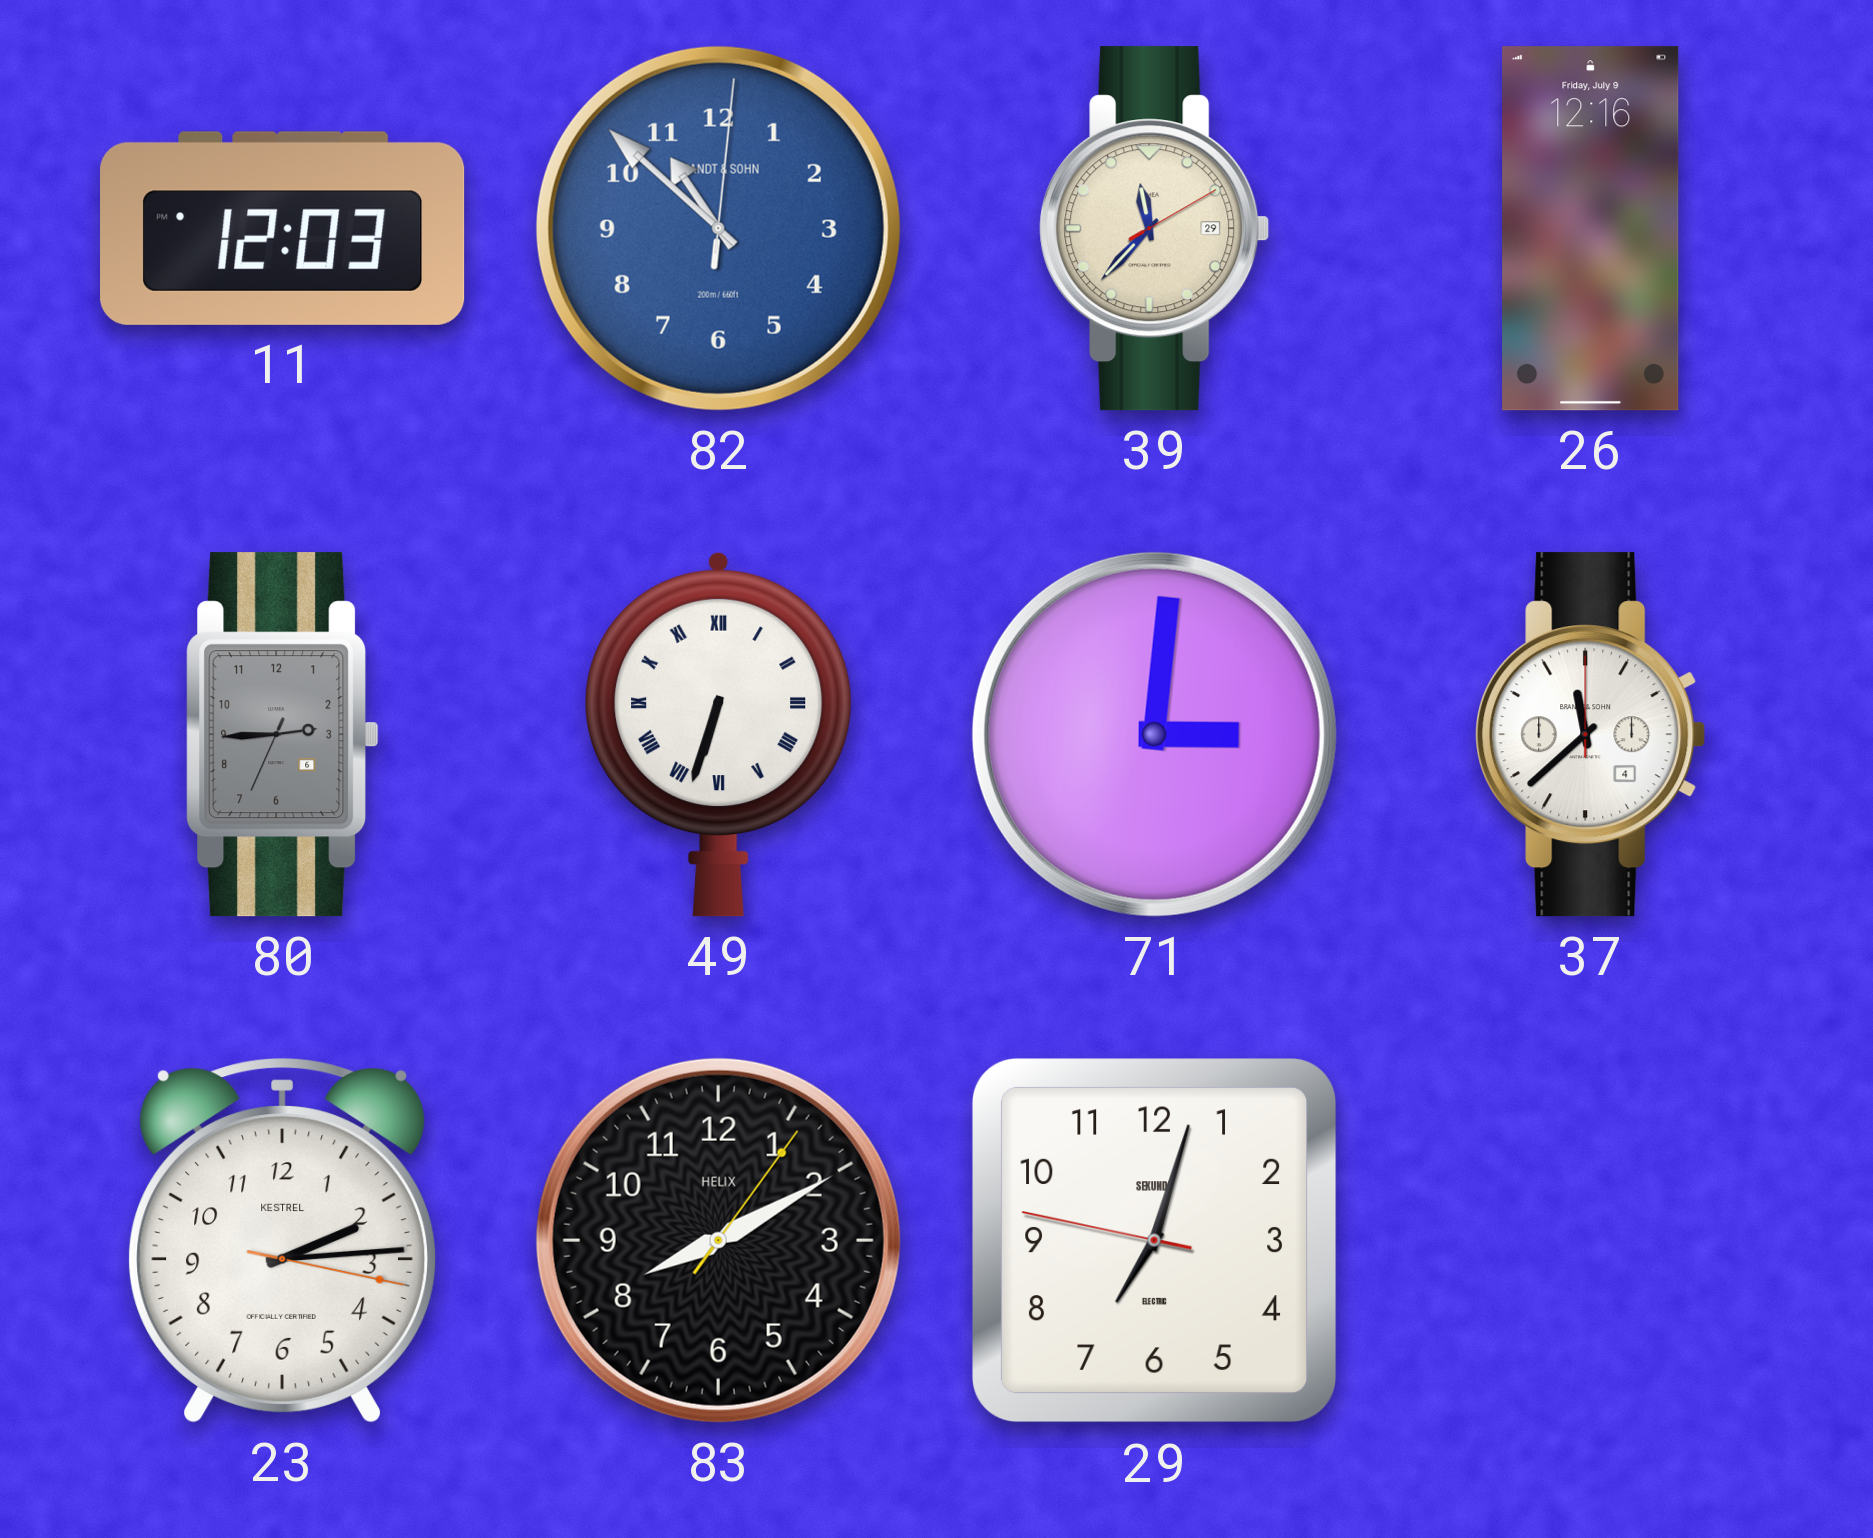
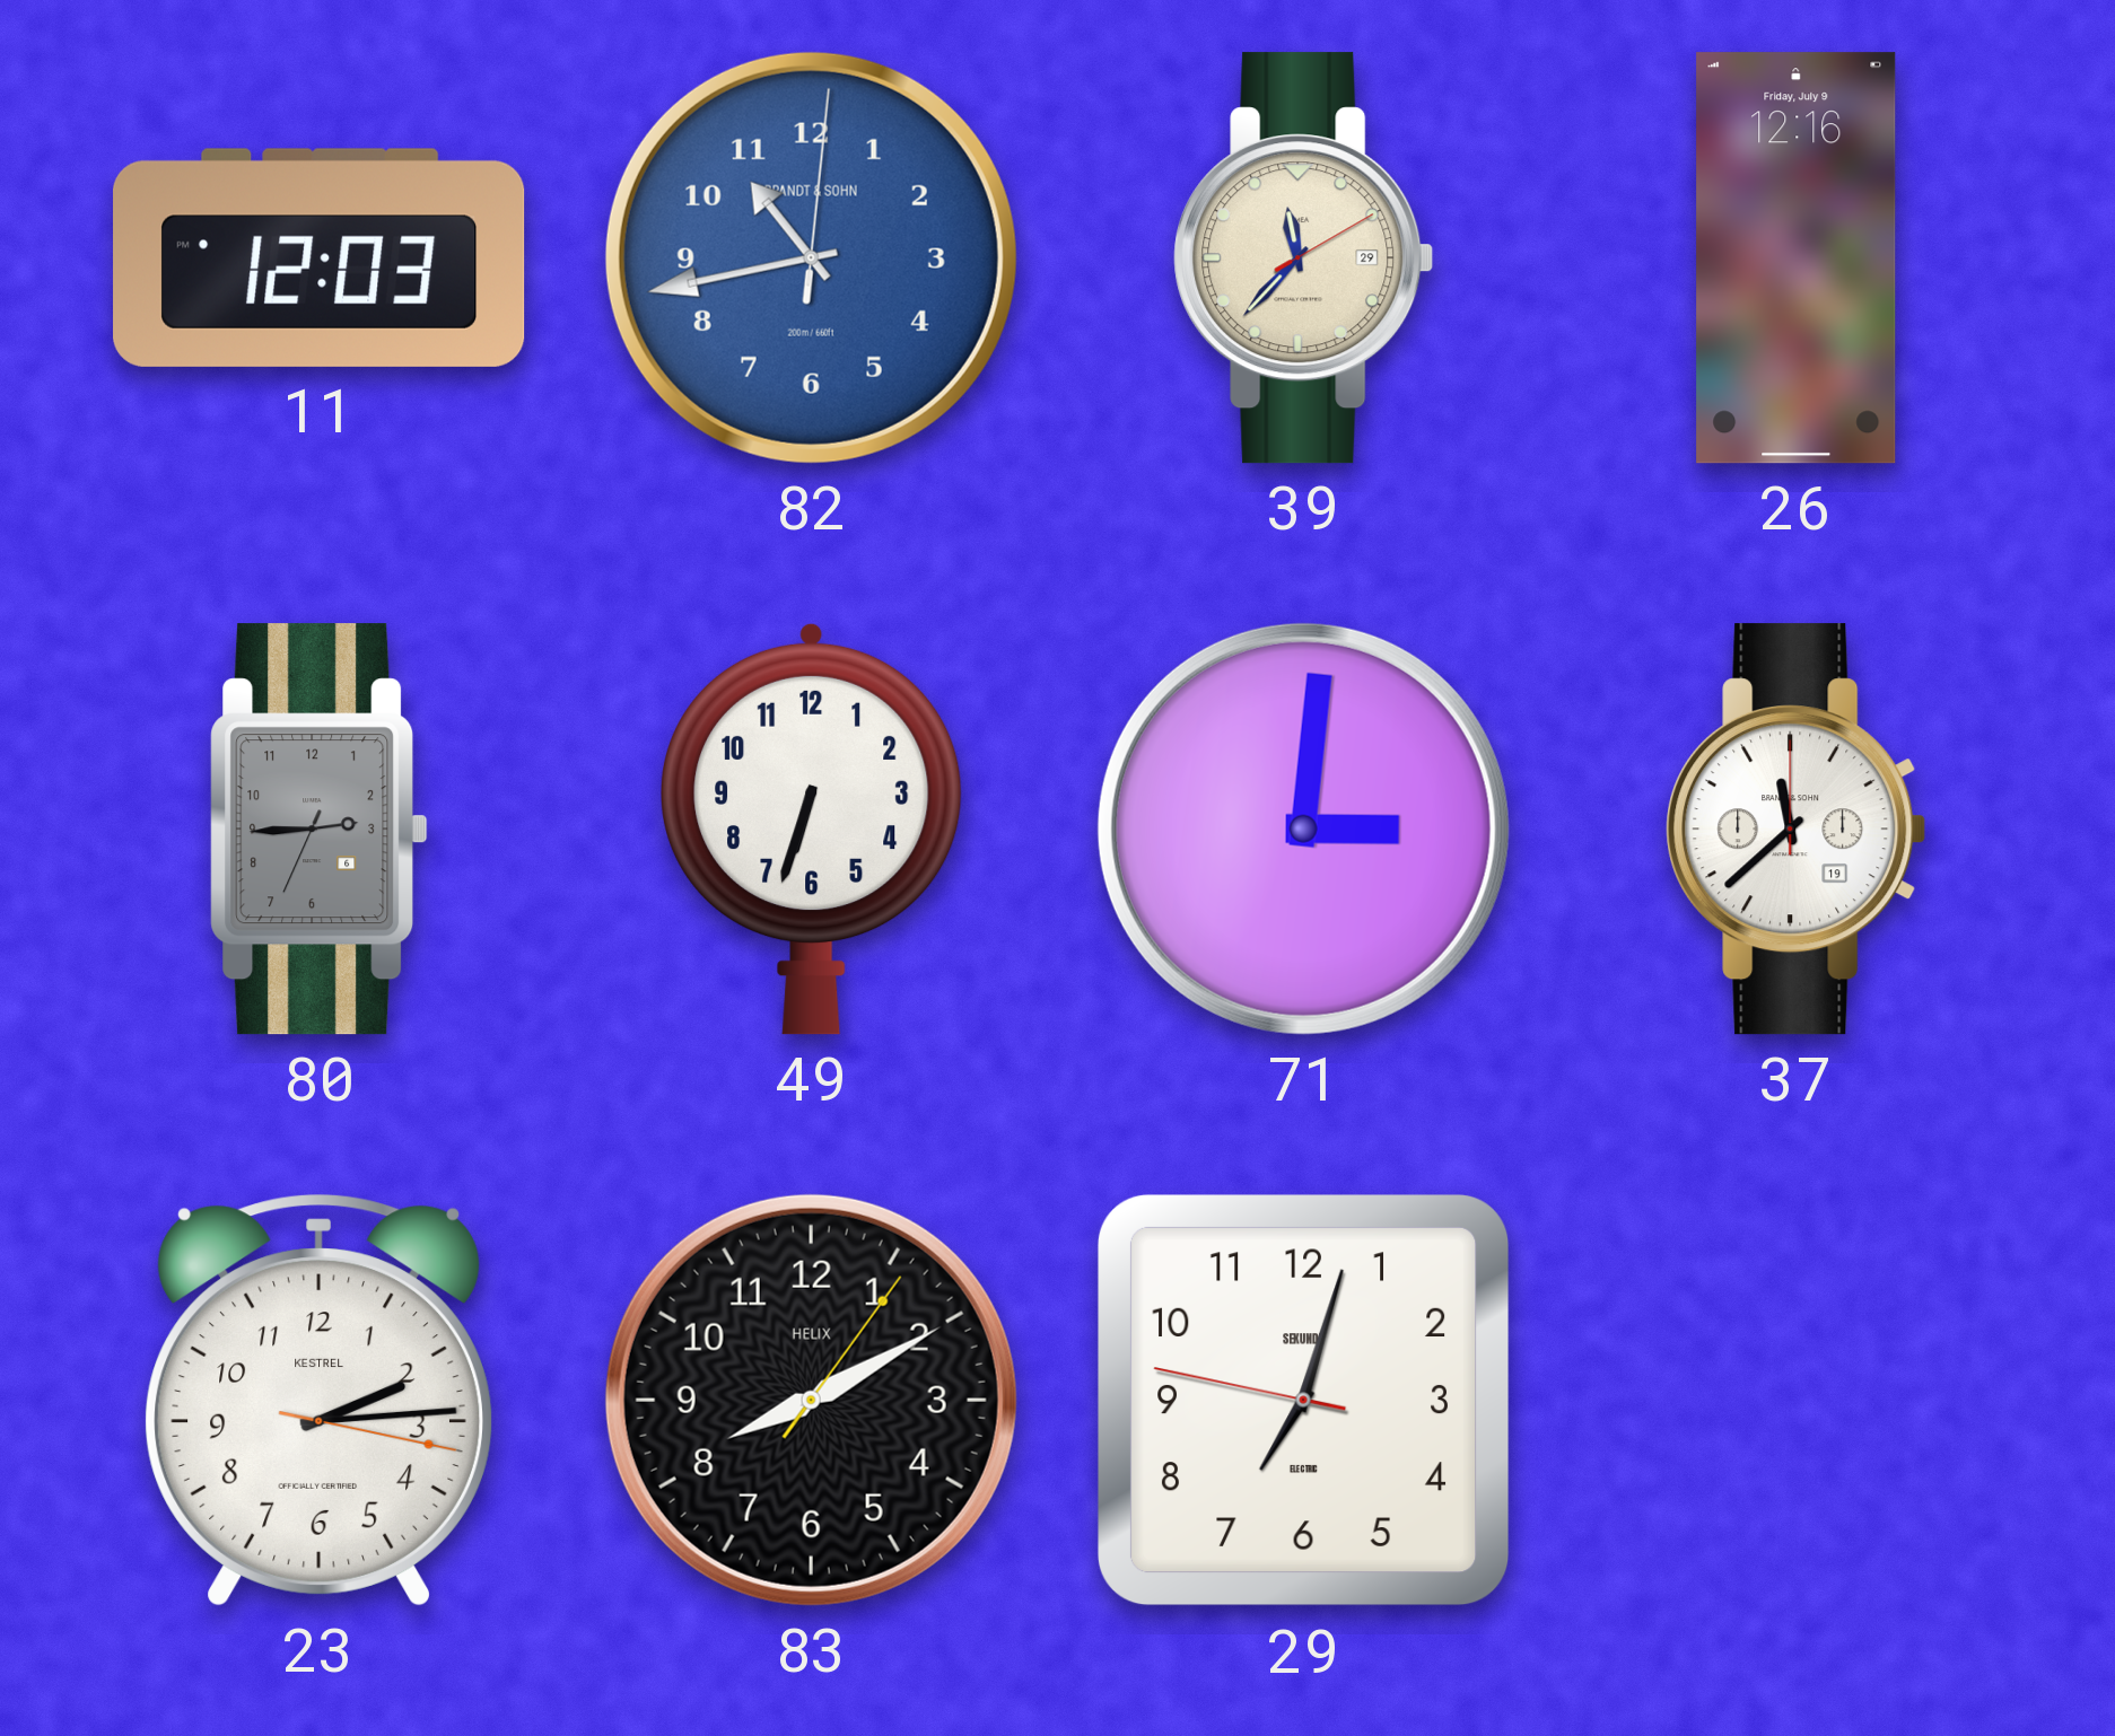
82: 10:52 -> 10:43
49 numerals: Roman -> Arabic
37 date: 4 -> 19
